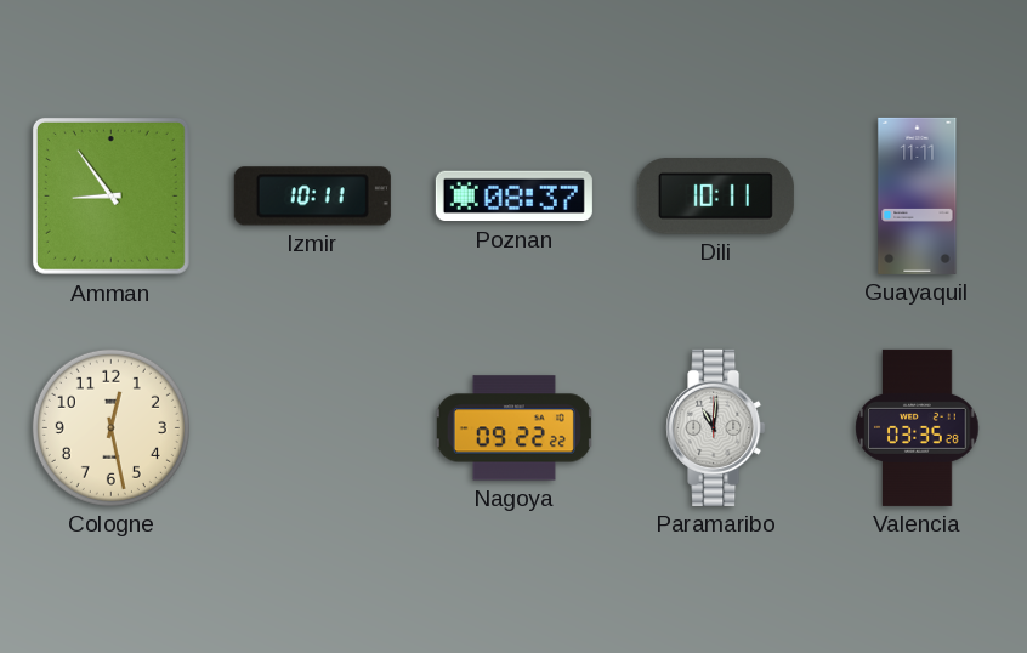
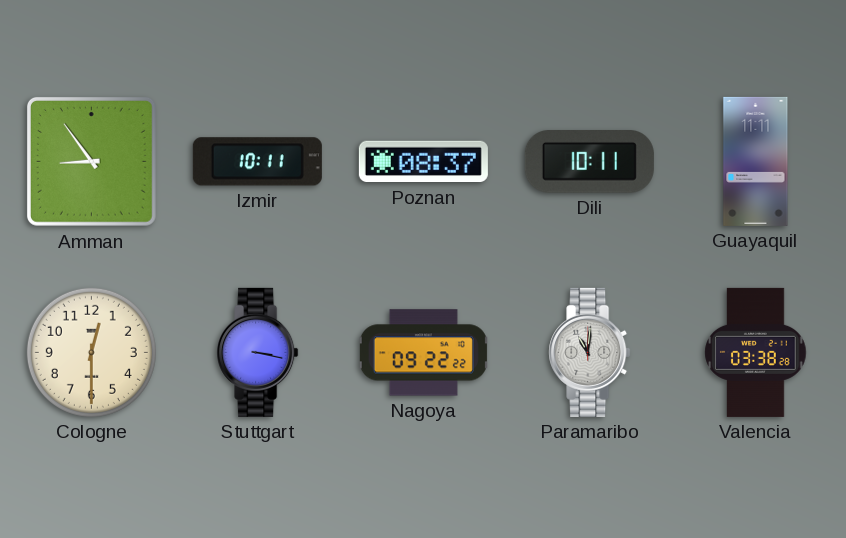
Cologne: 12:28 -> 12:30
Stuttgart: none -> 3:17
Valencia: 03:35 -> 03:38
